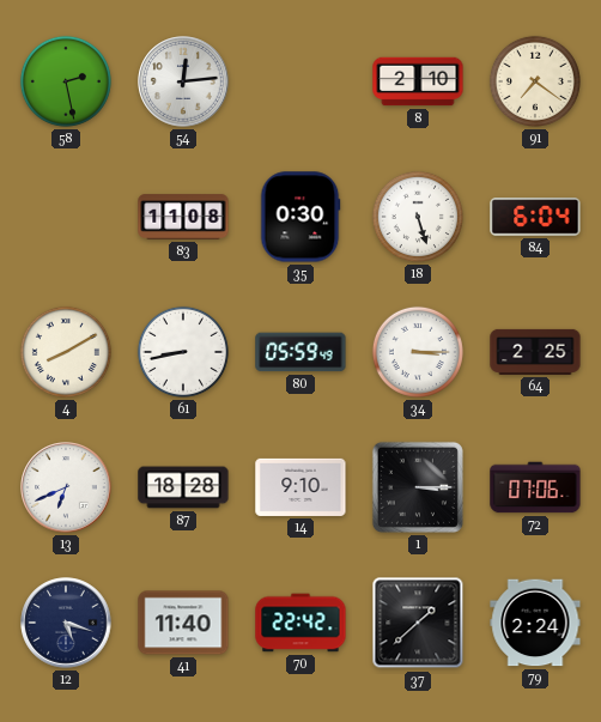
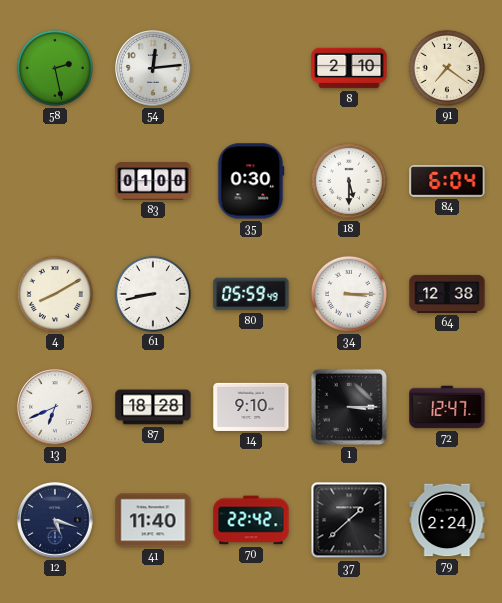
83: 11:08 -> 01:00
18: 5:27 -> 5:30
64: 2:25 -> 12:38
72: 07:06 -> 12:47
